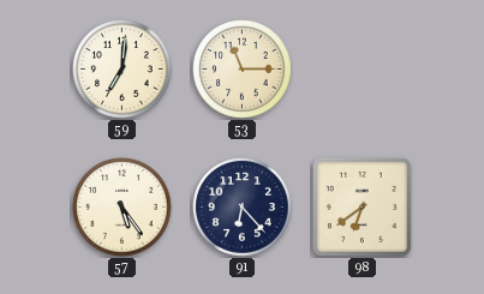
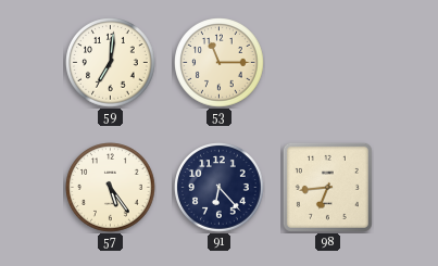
98: 6:39 -> 6:44
